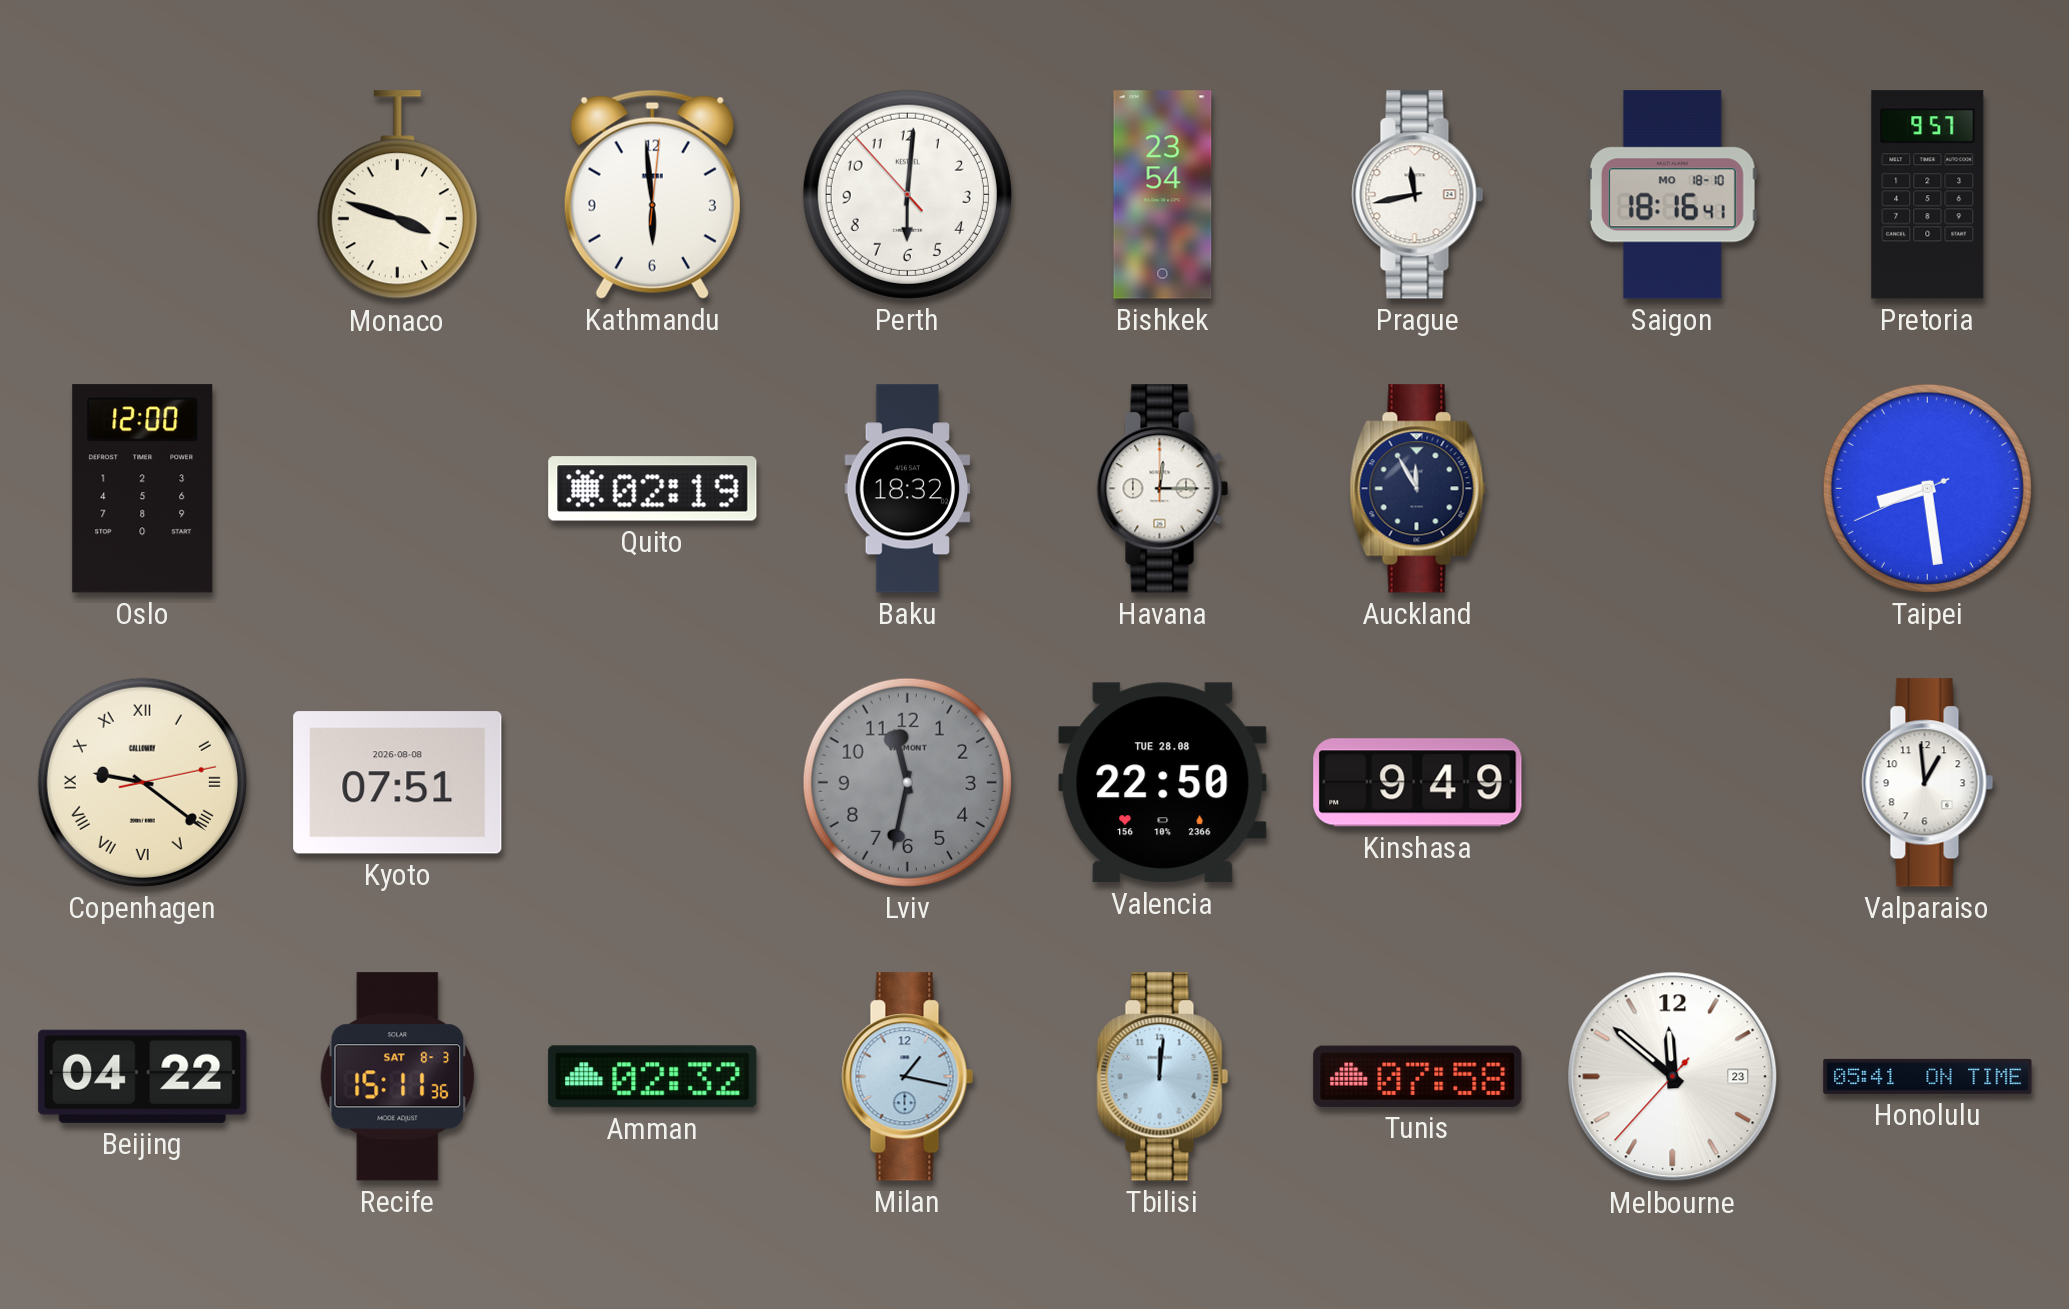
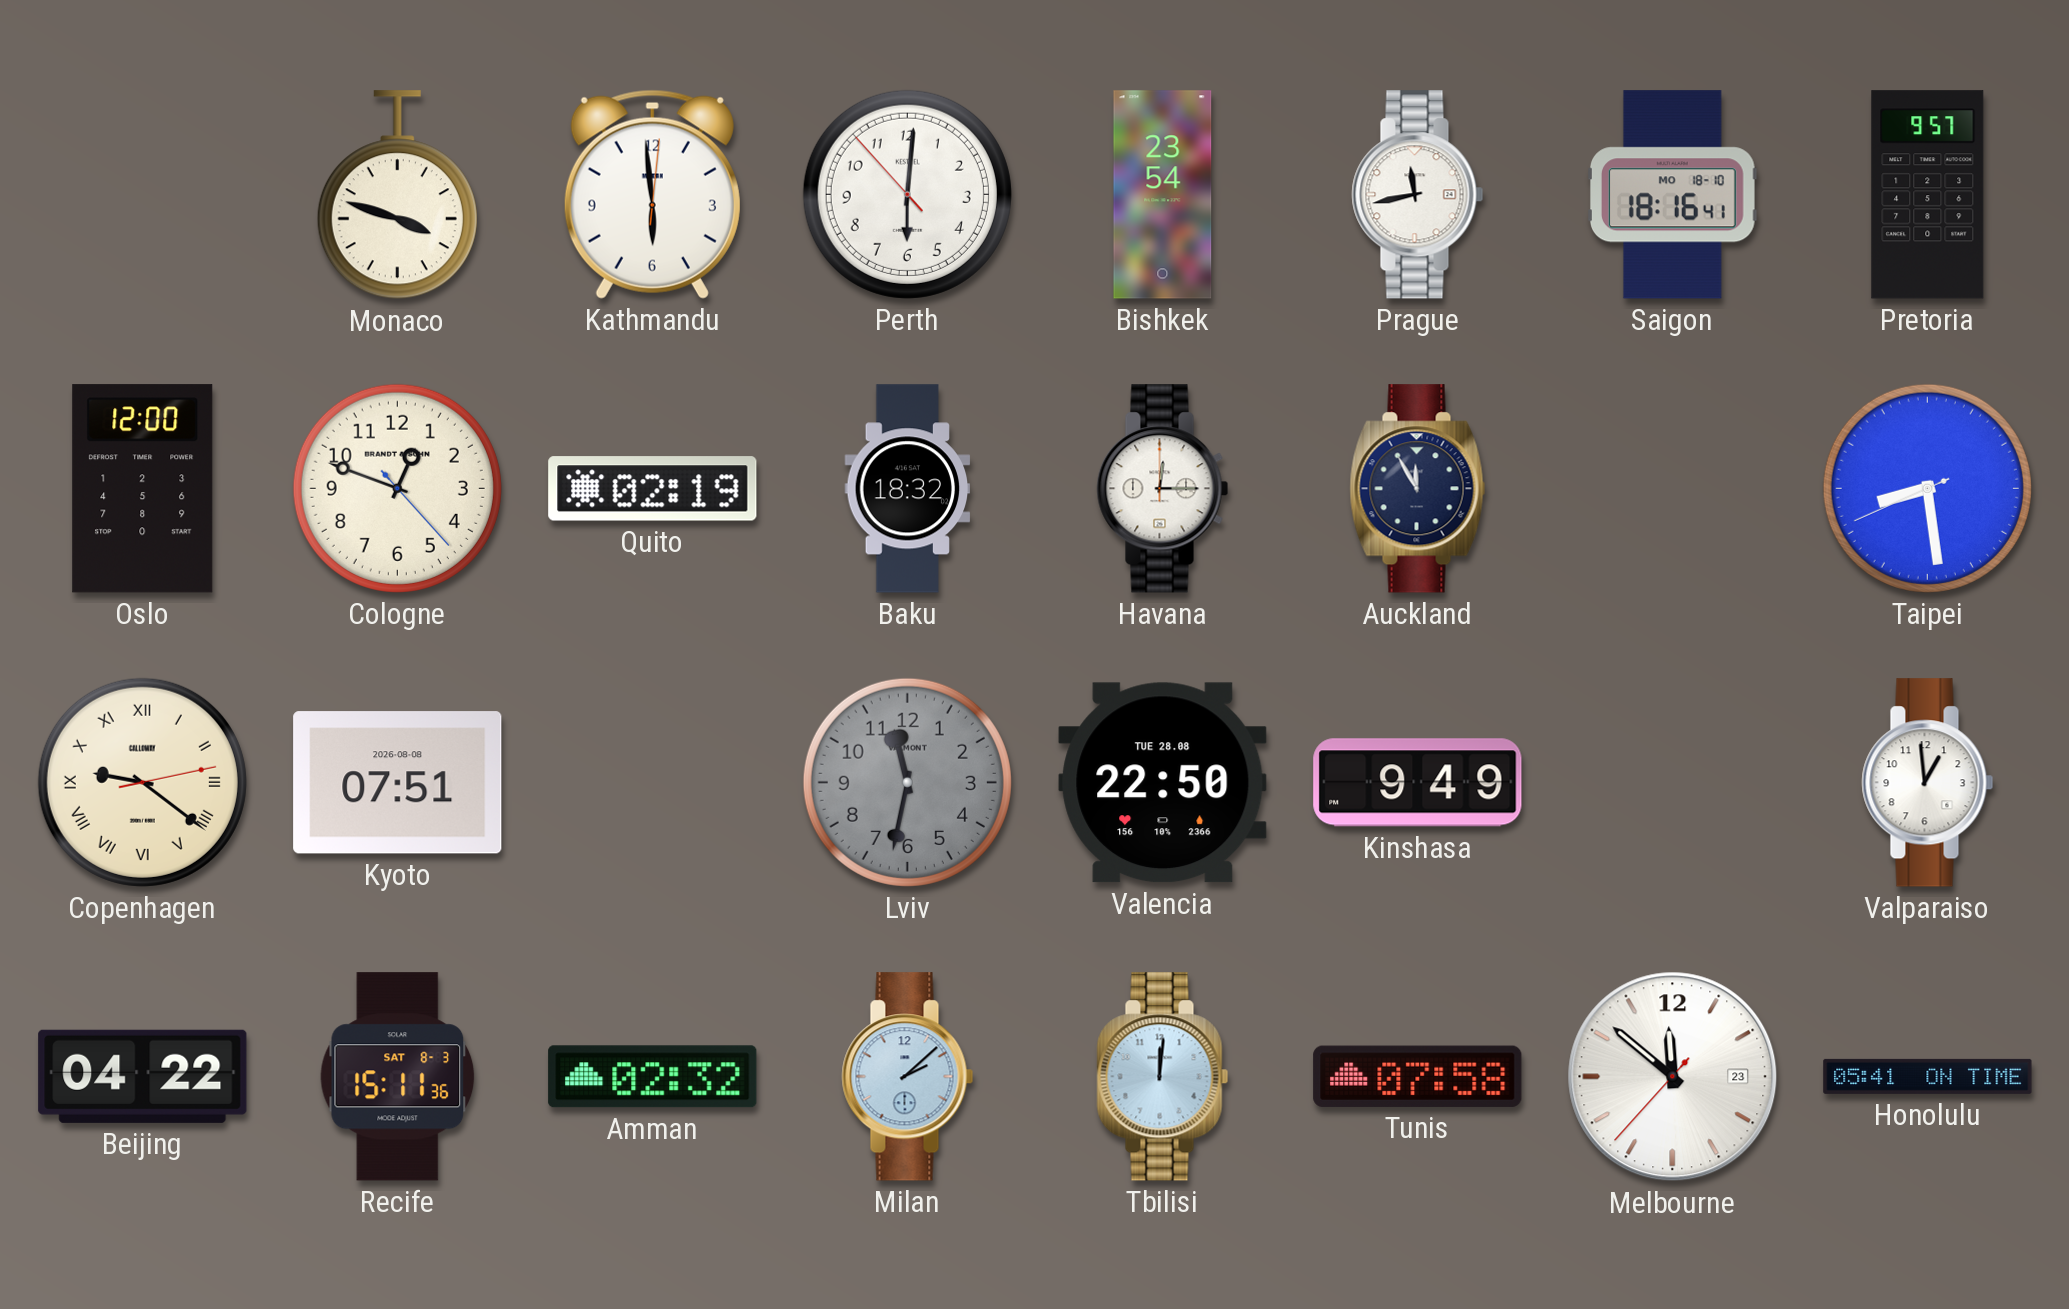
Cologne: none -> 12:48
Milan: 1:17 -> 2:08
